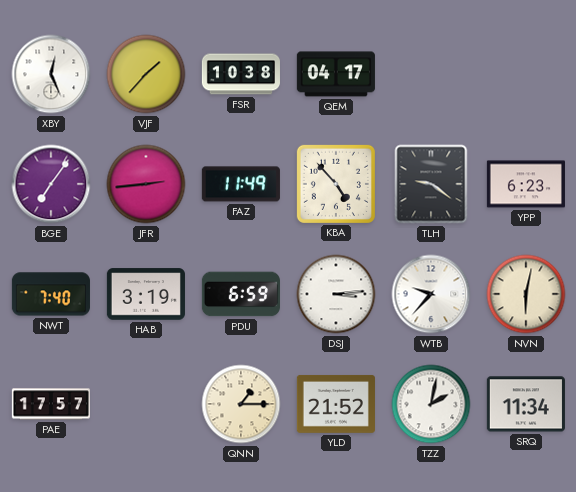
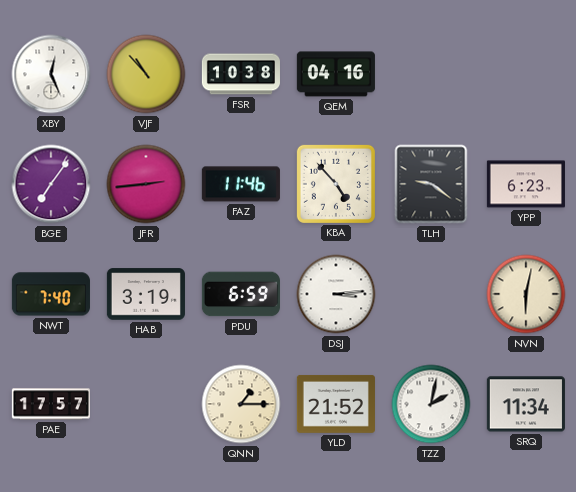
VJF: 1:37 -> 10:53
QEM: 04:17 -> 04:16
FAZ: 11:49 -> 11:46
WTB: 9:37 -> none
